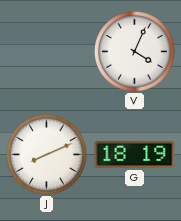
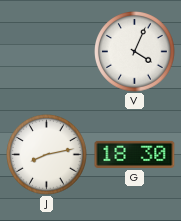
J: 8:11 -> 8:13
G: 18:19 -> 18:30
